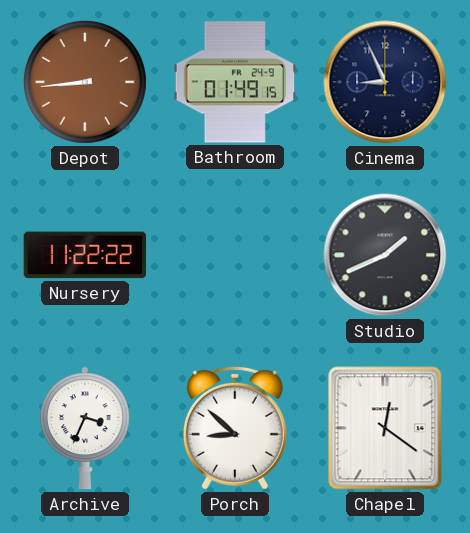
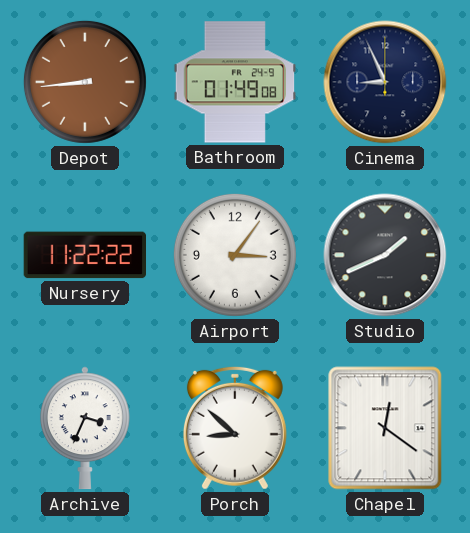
Bathroom: 01:49:15 -> 01:49:08
Airport: none -> 3:06
